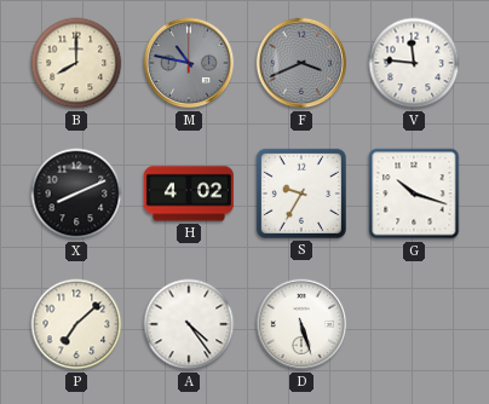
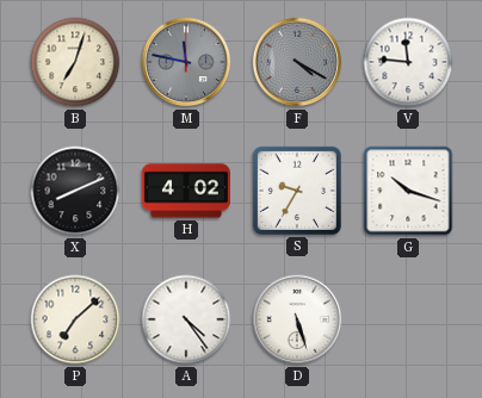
B: 8:00 -> 7:03
M: 10:47 -> 11:47
F: 3:41 -> 4:20
